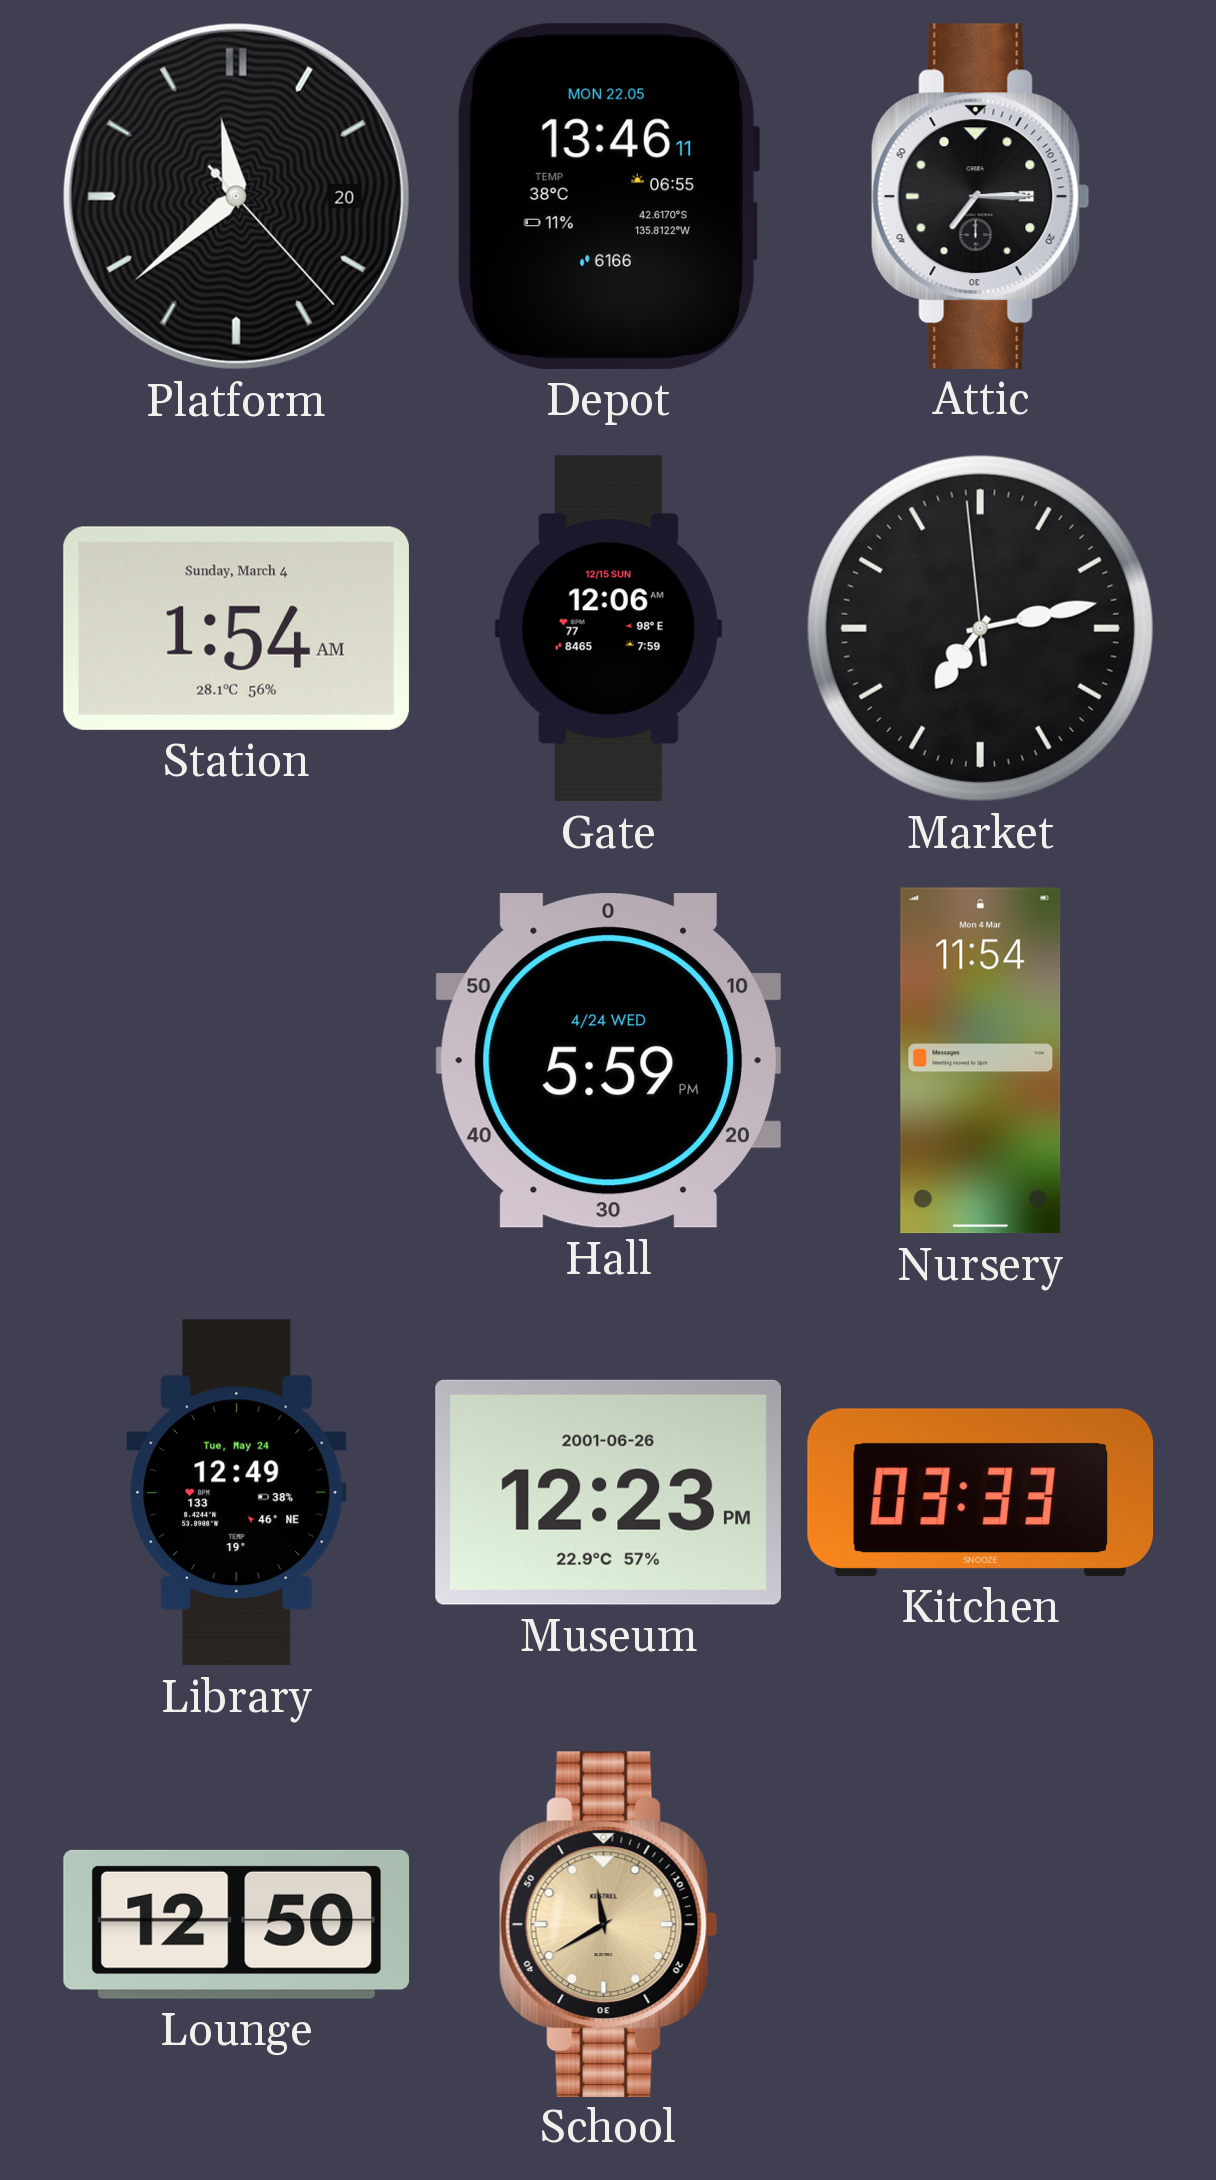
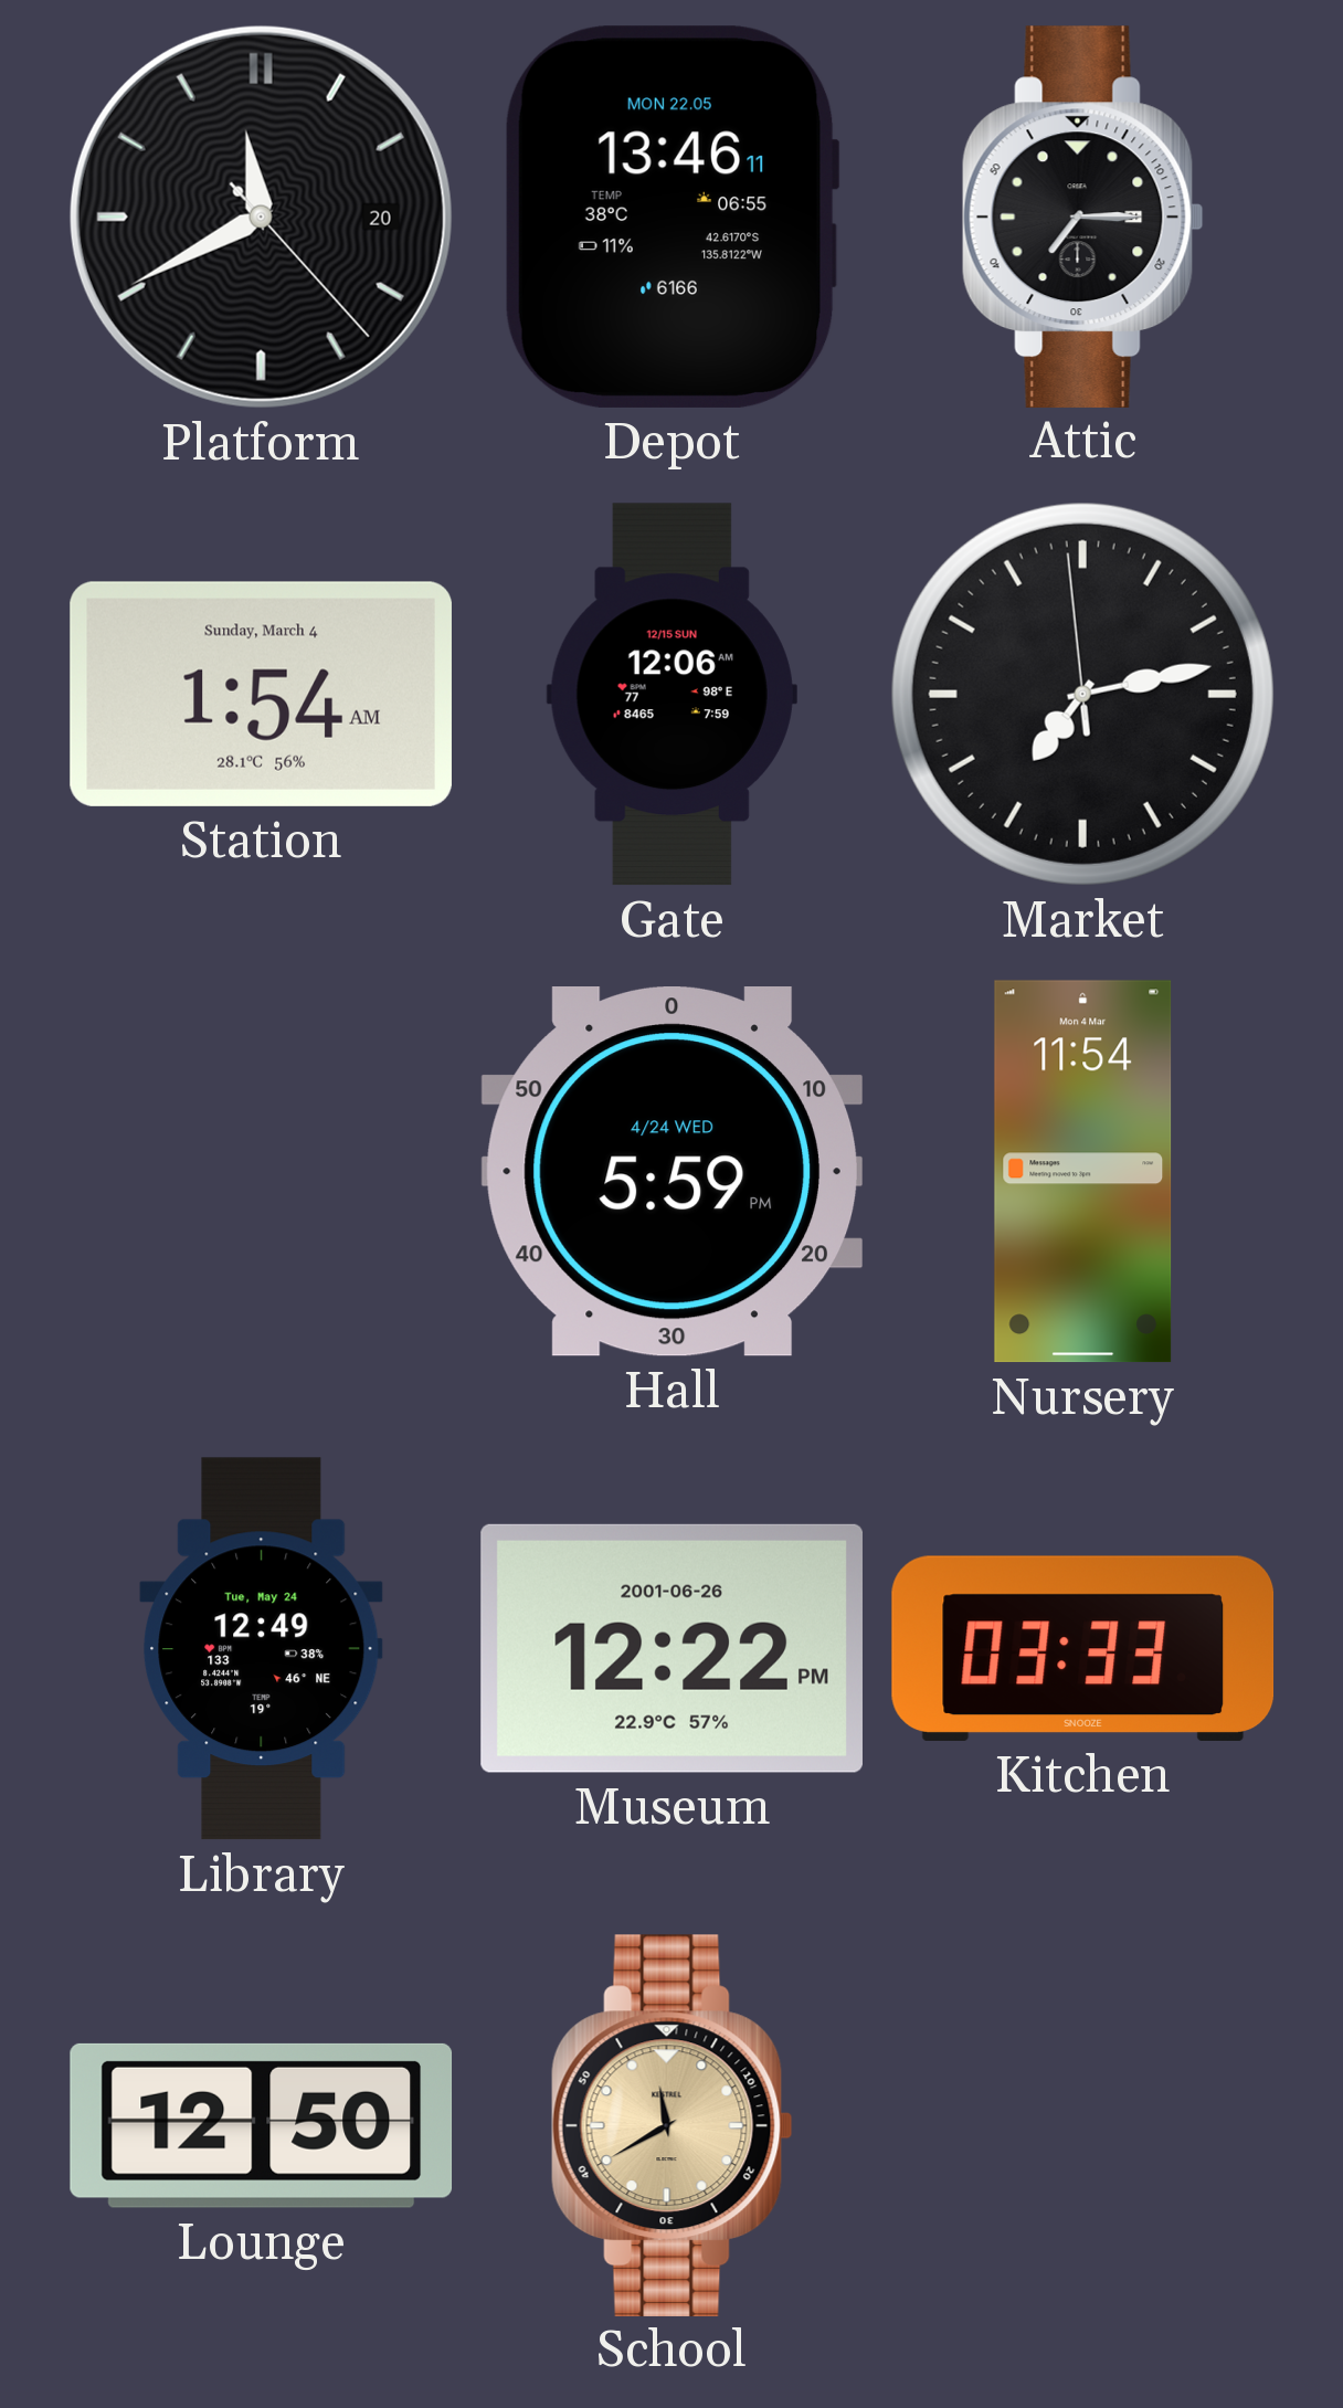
Platform: 11:38 -> 11:40
Museum: 12:23 -> 12:22
